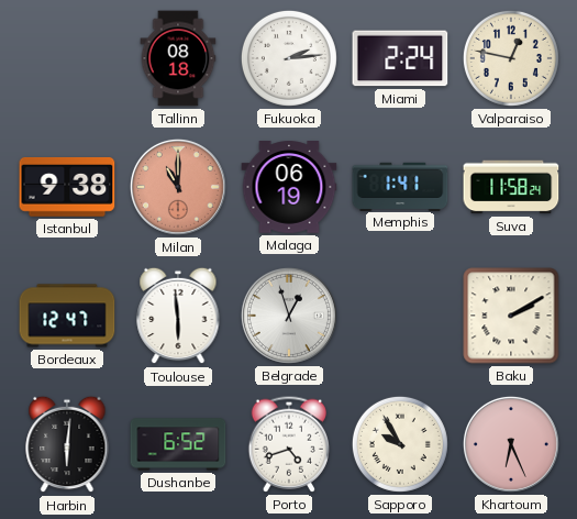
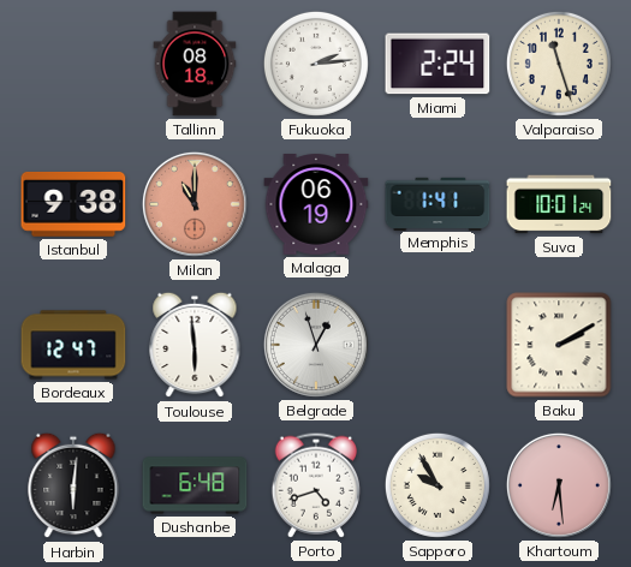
Valparaiso: 12:47 -> 11:27
Suva: 11:58 -> 10:01
Dushanbe: 6:52 -> 6:48
Khartoum: 6:26 -> 6:29
